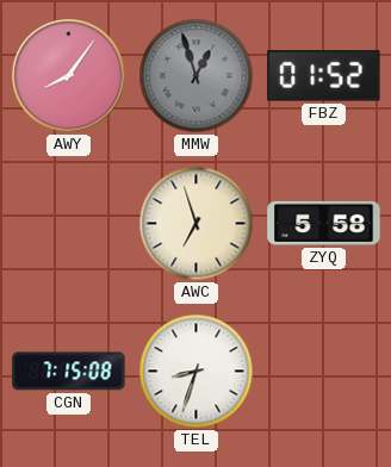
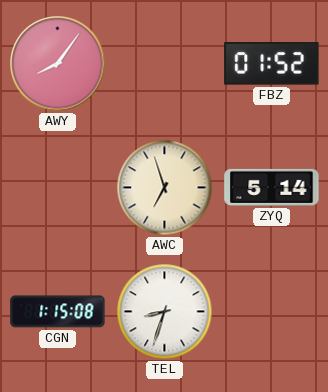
MMW: 12:57 -> none
ZYQ: 5:58 -> 5:14
CGN: 7:15 -> 1:15
